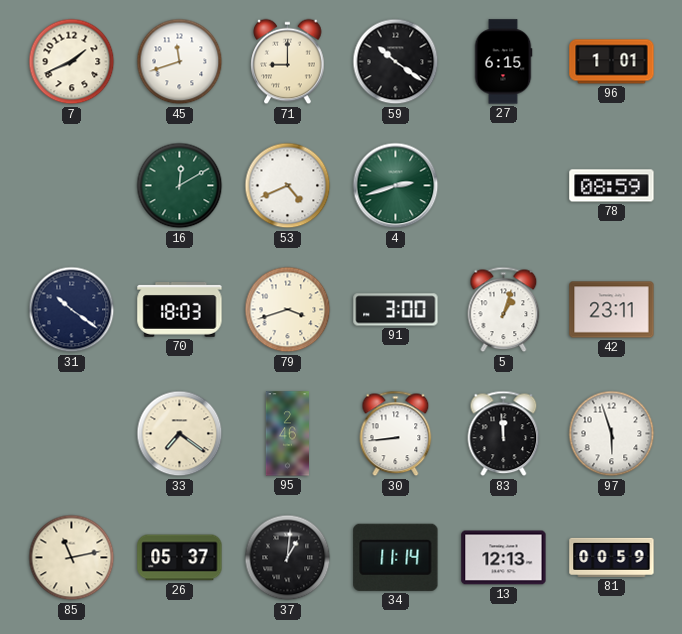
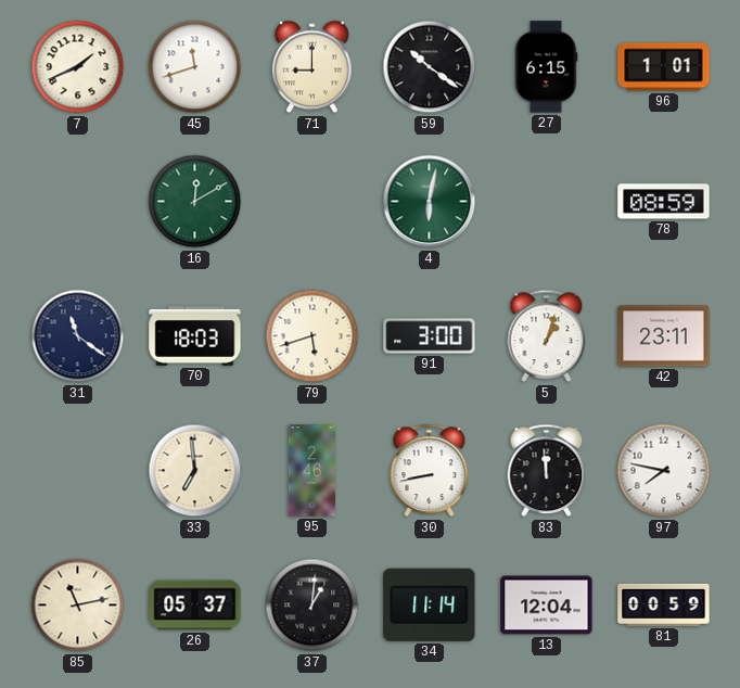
53: 4:41 -> none
4: 2:42 -> 6:02
31: 10:21 -> 11:21
79: 3:42 -> 5:42
33: 7:21 -> 6:59
30: 8:44 -> 8:43
97: 5:57 -> 7:47
13: 12:13 -> 12:04
